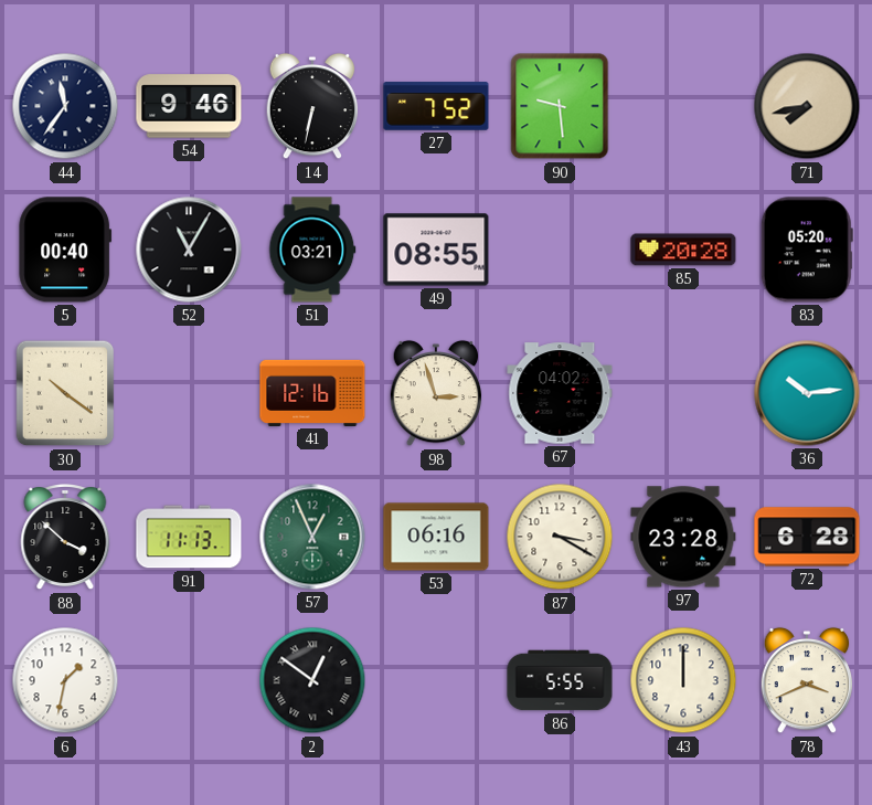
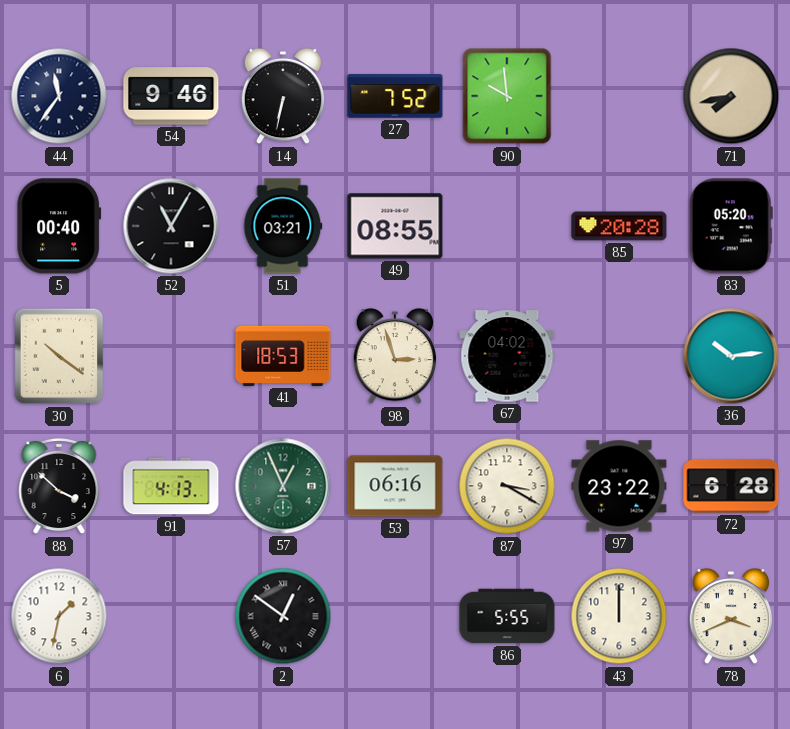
90: 9:29 -> 9:59
41: 12:16 -> 18:53
91: 11:13 -> 4:13
97: 23:28 -> 23:22
